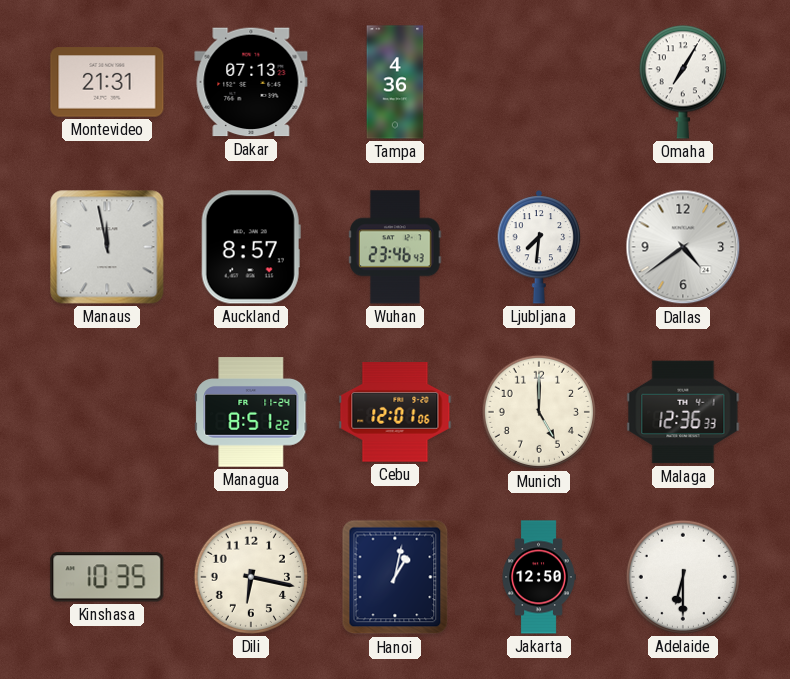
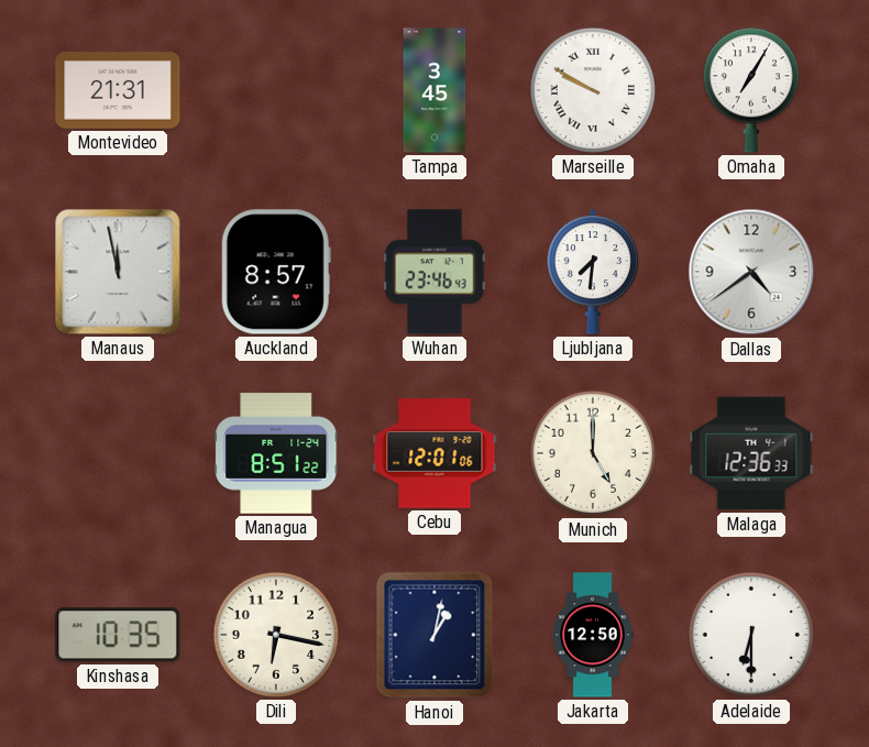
Dakar: 07:13 -> none
Tampa: 4:36 -> 3:45
Marseille: none -> 9:50
